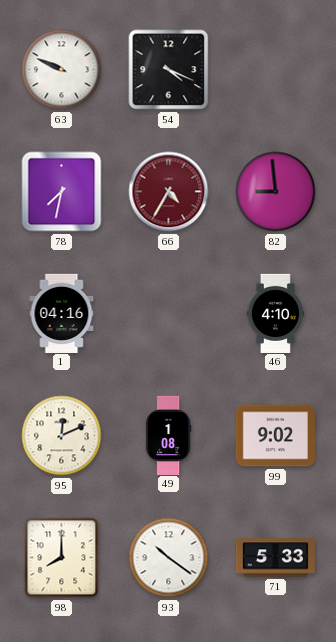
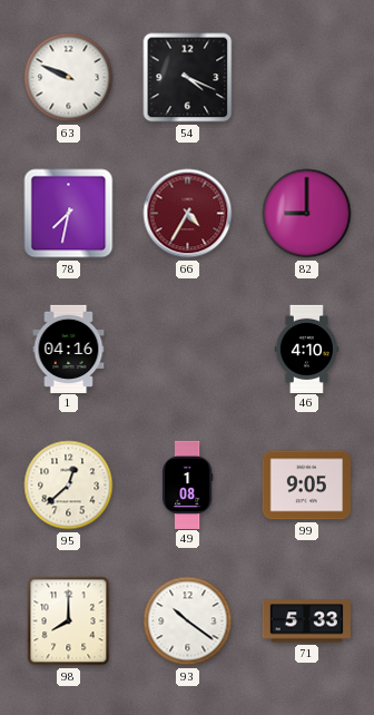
82: 8:59 -> 9:00
95: 12:11 -> 12:38
99: 9:02 -> 9:05
